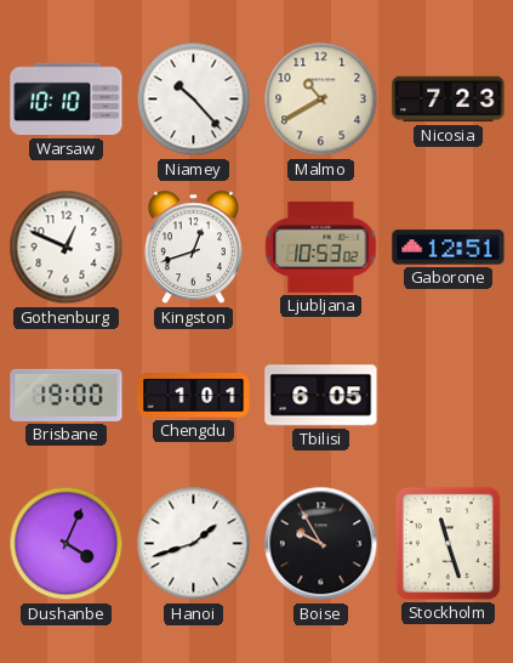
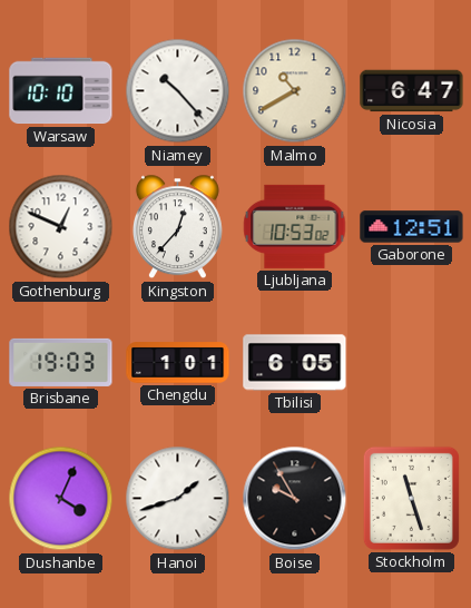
Nicosia: 7:23 -> 6:47
Kingston: 12:42 -> 12:37
Brisbane: 19:00 -> 19:03
